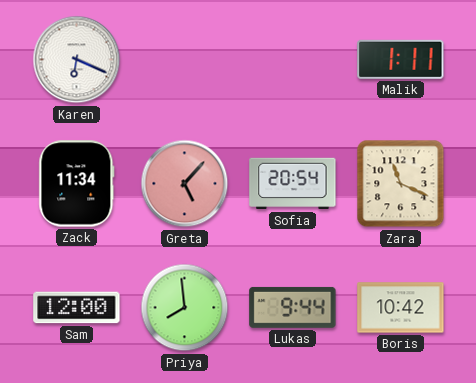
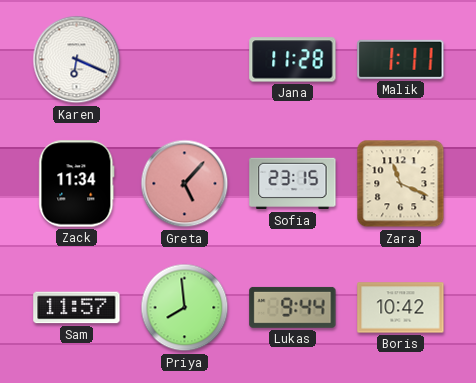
Jana: none -> 11:28
Sofia: 20:54 -> 23:15
Sam: 12:00 -> 11:57
